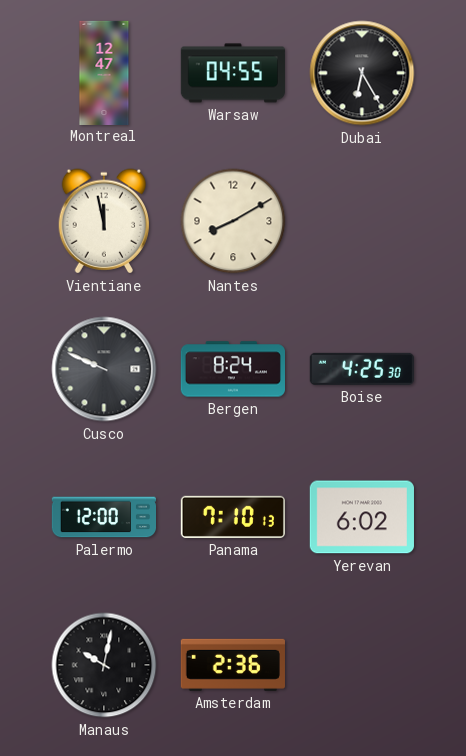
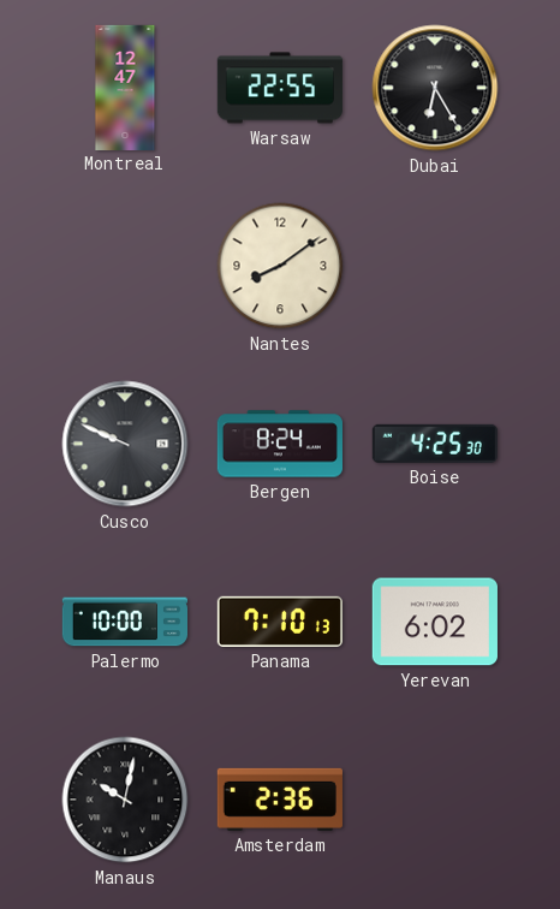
Warsaw: 04:55 -> 22:55
Vientiane: 11:58 -> none
Nantes: 8:10 -> 8:09
Palermo: 12:00 -> 10:00
